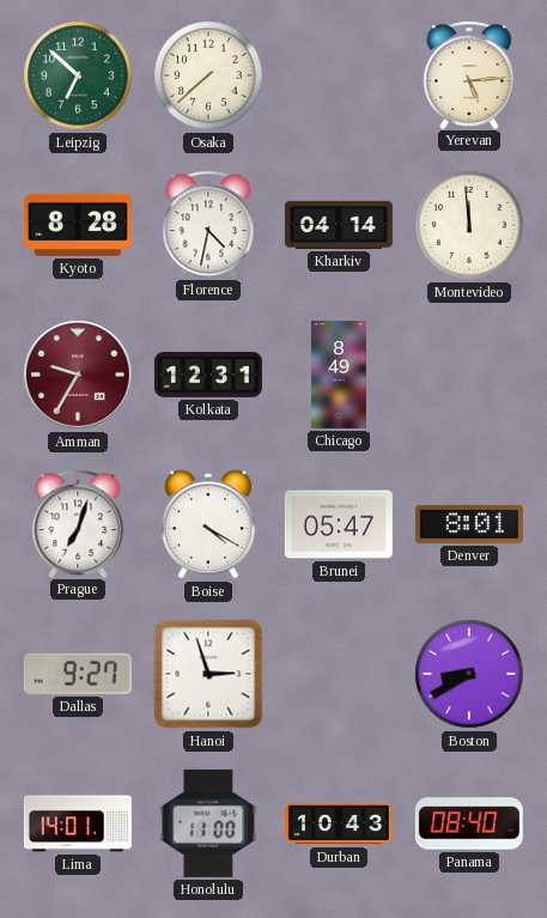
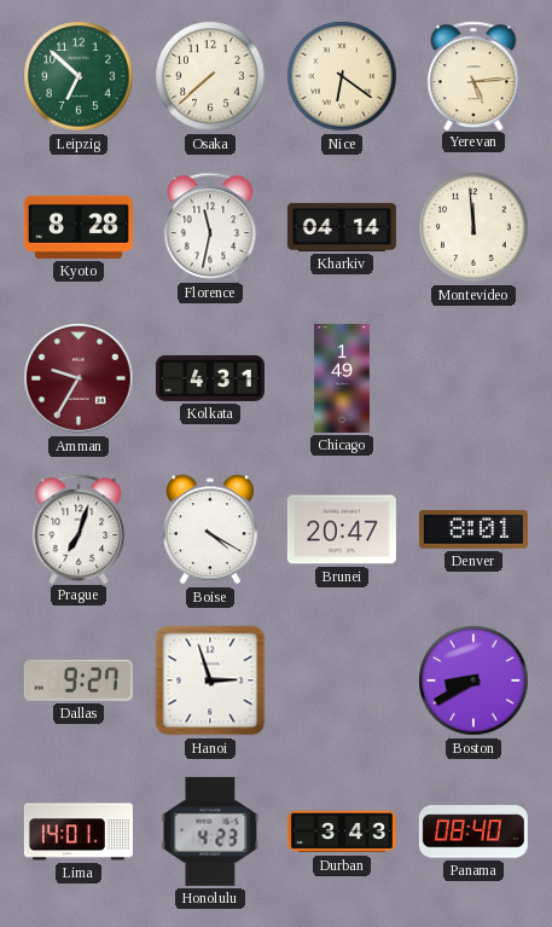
Nice: none -> 6:21
Florence: 4:32 -> 11:32
Kolkata: 12:31 -> 4:31
Chicago: 8:49 -> 1:49
Brunei: 05:47 -> 20:47
Honolulu: 11:00 -> 4:23
Durban: 10:43 -> 3:43
